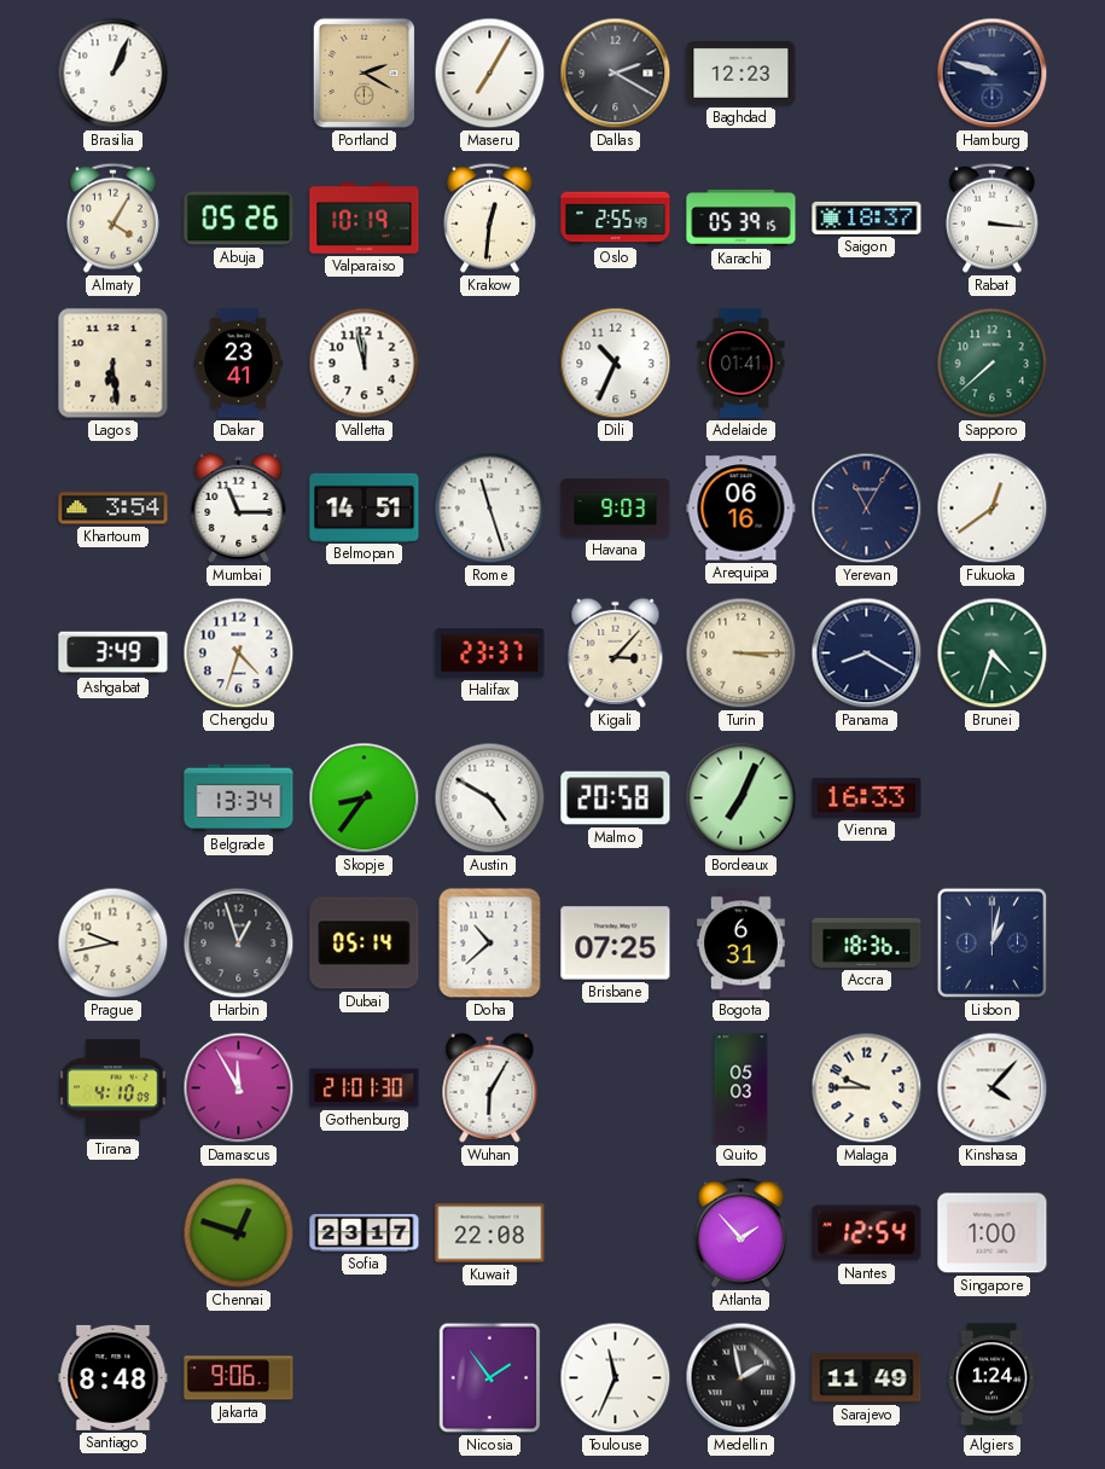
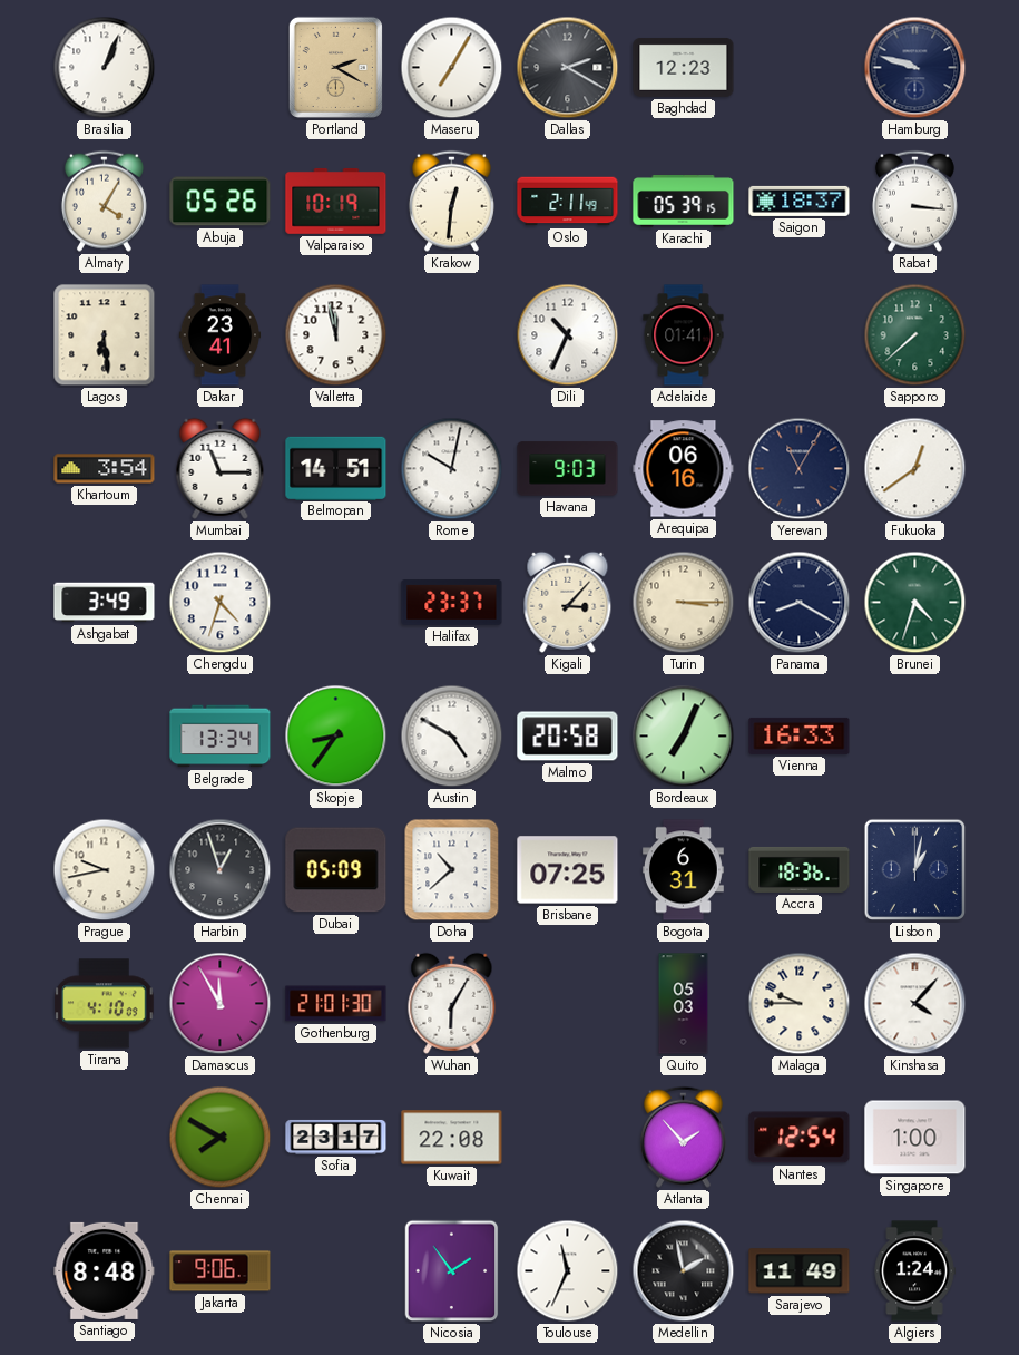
Oslo: 2:55 -> 2:11
Rome: 11:27 -> 10:02
Dubai: 05:14 -> 05:09
Chennai: 12:48 -> 7:50
